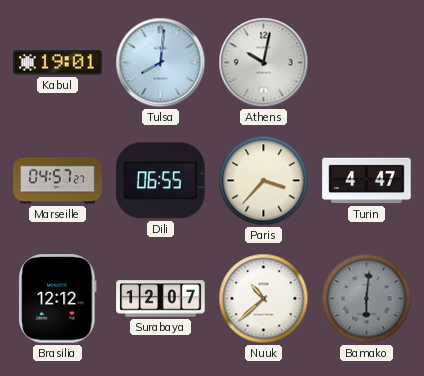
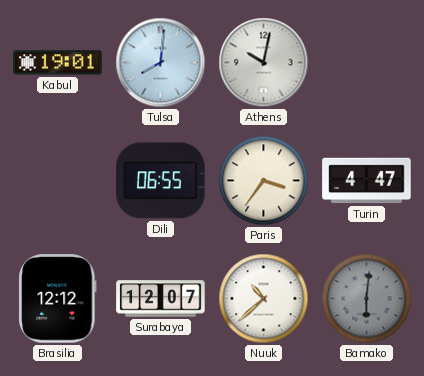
Marseille: 04:57 -> none
Paris: 3:37 -> 3:36
